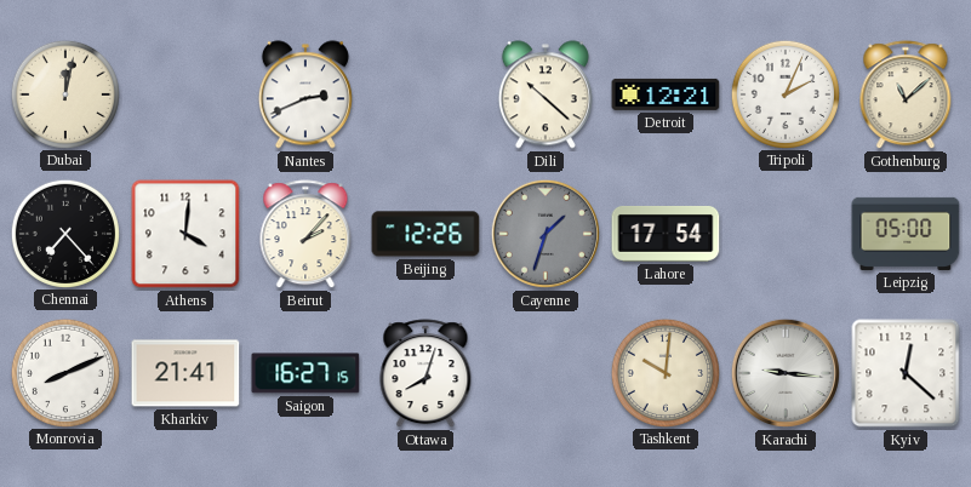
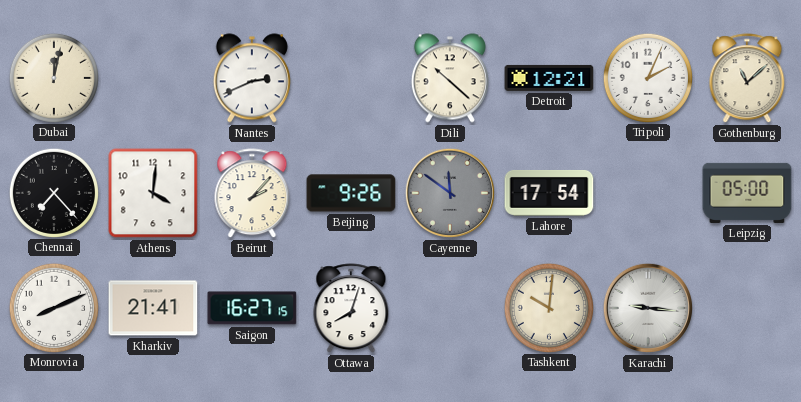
Beijing: 12:26 -> 9:26
Cayenne: 1:33 -> 11:51
Kyiv: 12:22 -> none
